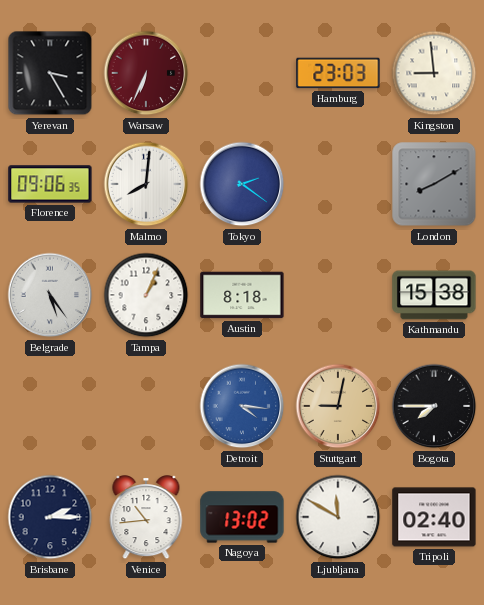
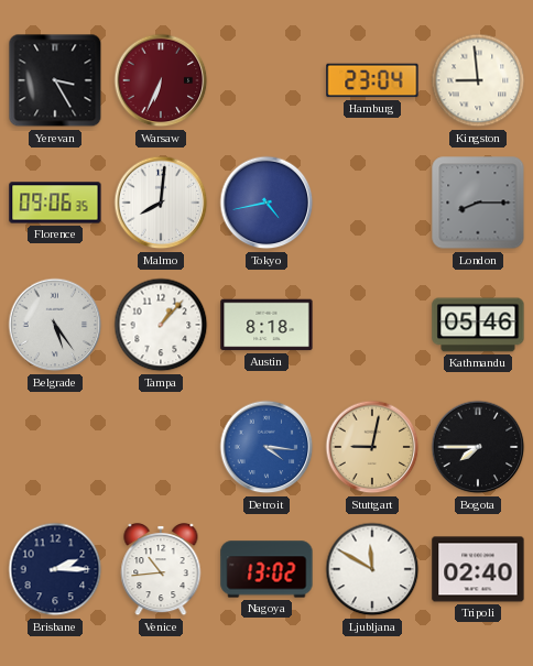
Hamburg: 23:03 -> 23:04
Tokyo: 2:21 -> 4:43
London: 8:10 -> 8:15
Tampa: 1:04 -> 1:07
Kathmandu: 15:38 -> 05:46
